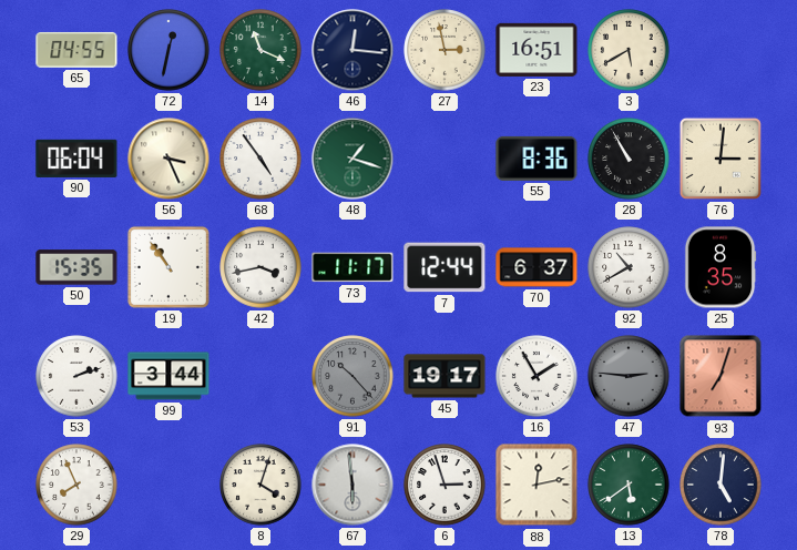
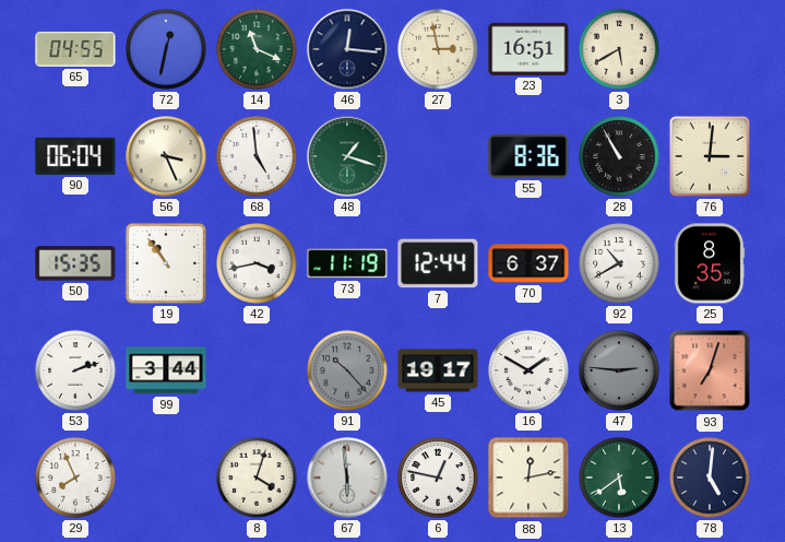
68: 4:54 -> 4:59
73: 11:17 -> 11:19
16: 1:55 -> 1:50
6: 2:57 -> 12:47
